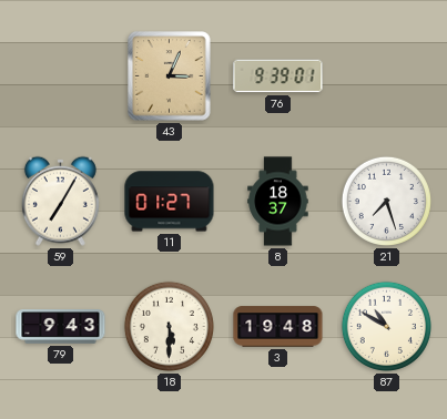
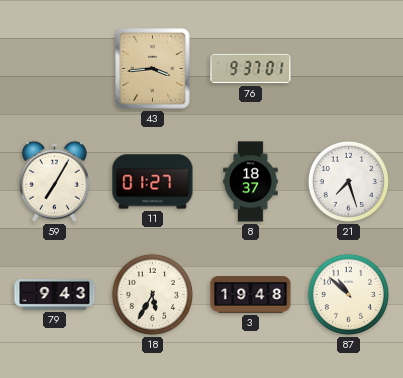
43: 3:04 -> 3:44
76: 9:39 -> 9:37
18: 5:30 -> 5:35
87: 10:50 -> 10:52
